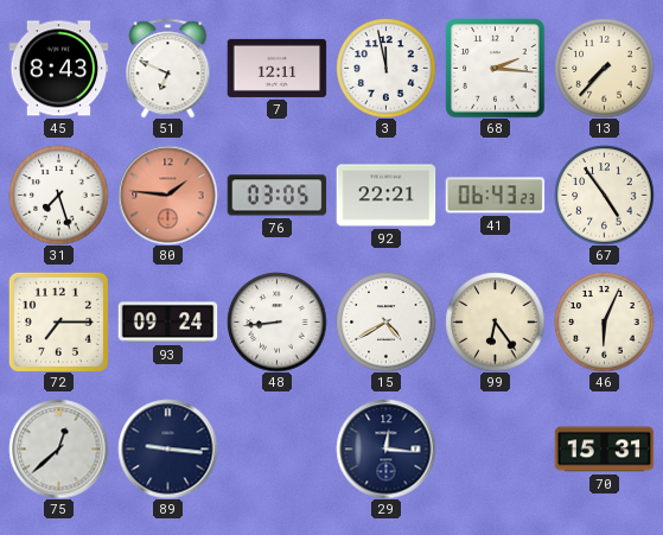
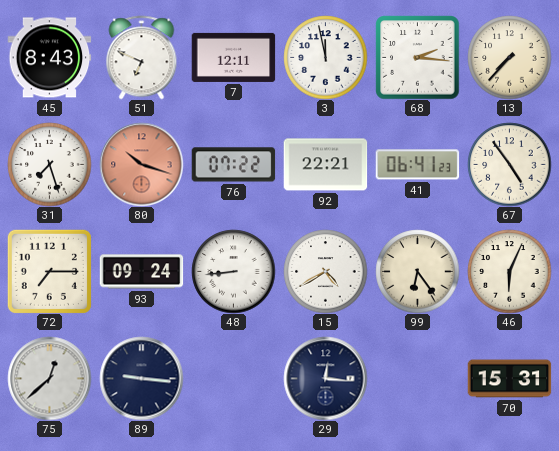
80: 1:46 -> 10:18
76: 03:05 -> 07:22
41: 06:43 -> 06:41
